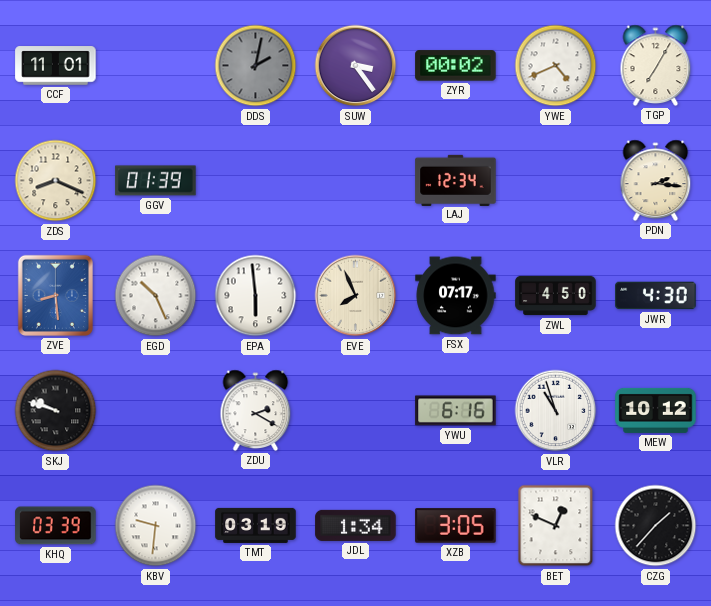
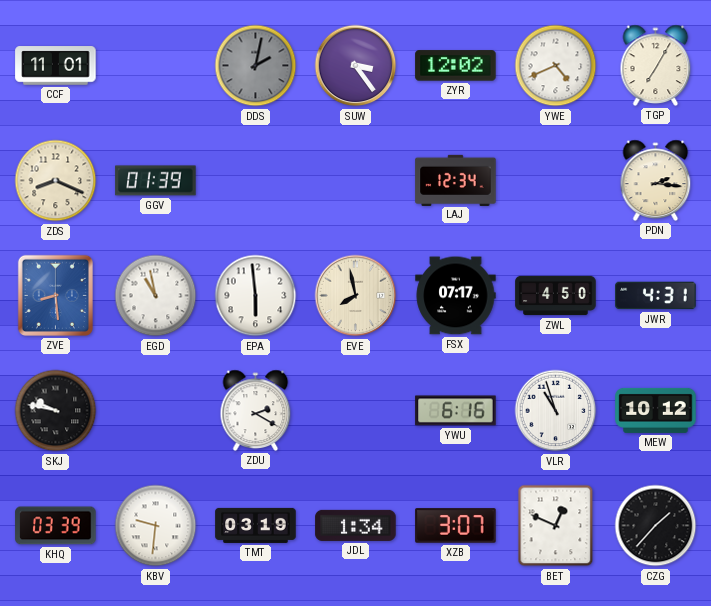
ZYR: 00:02 -> 12:02
EGD: 10:26 -> 10:58
EVE: 7:56 -> 7:58
JWR: 4:30 -> 4:31
SKJ: 9:48 -> 9:47
XZB: 3:05 -> 3:07
